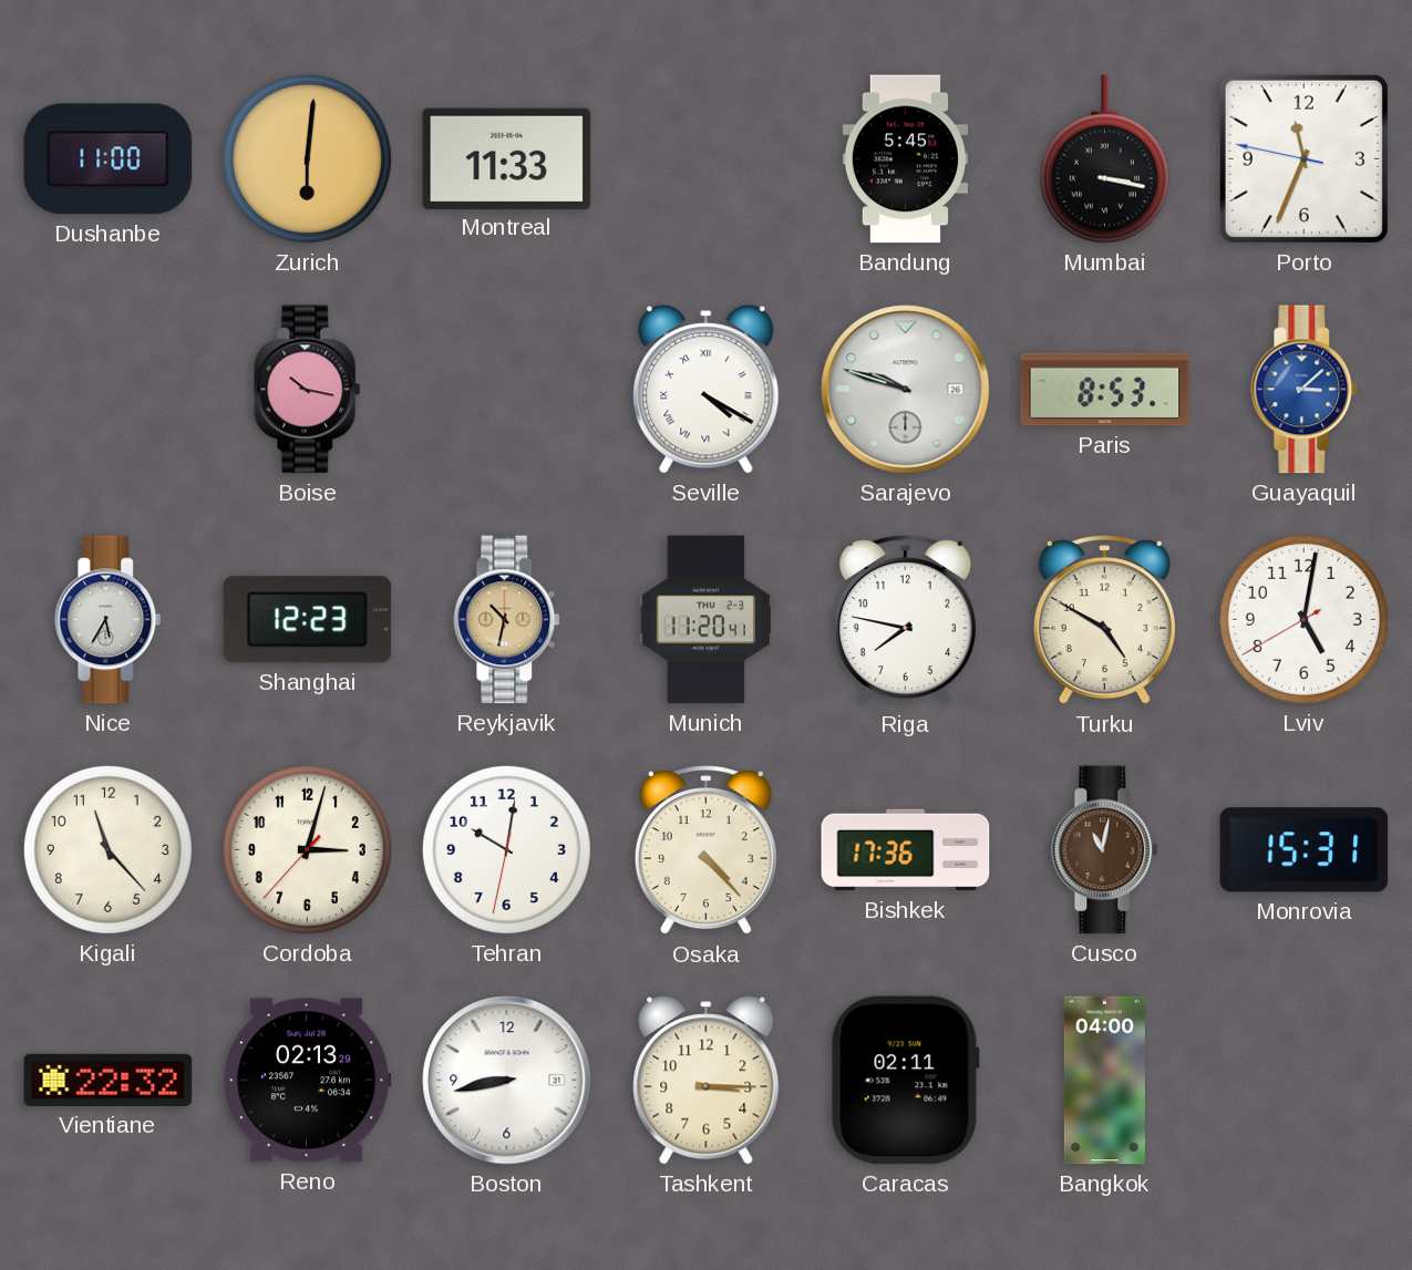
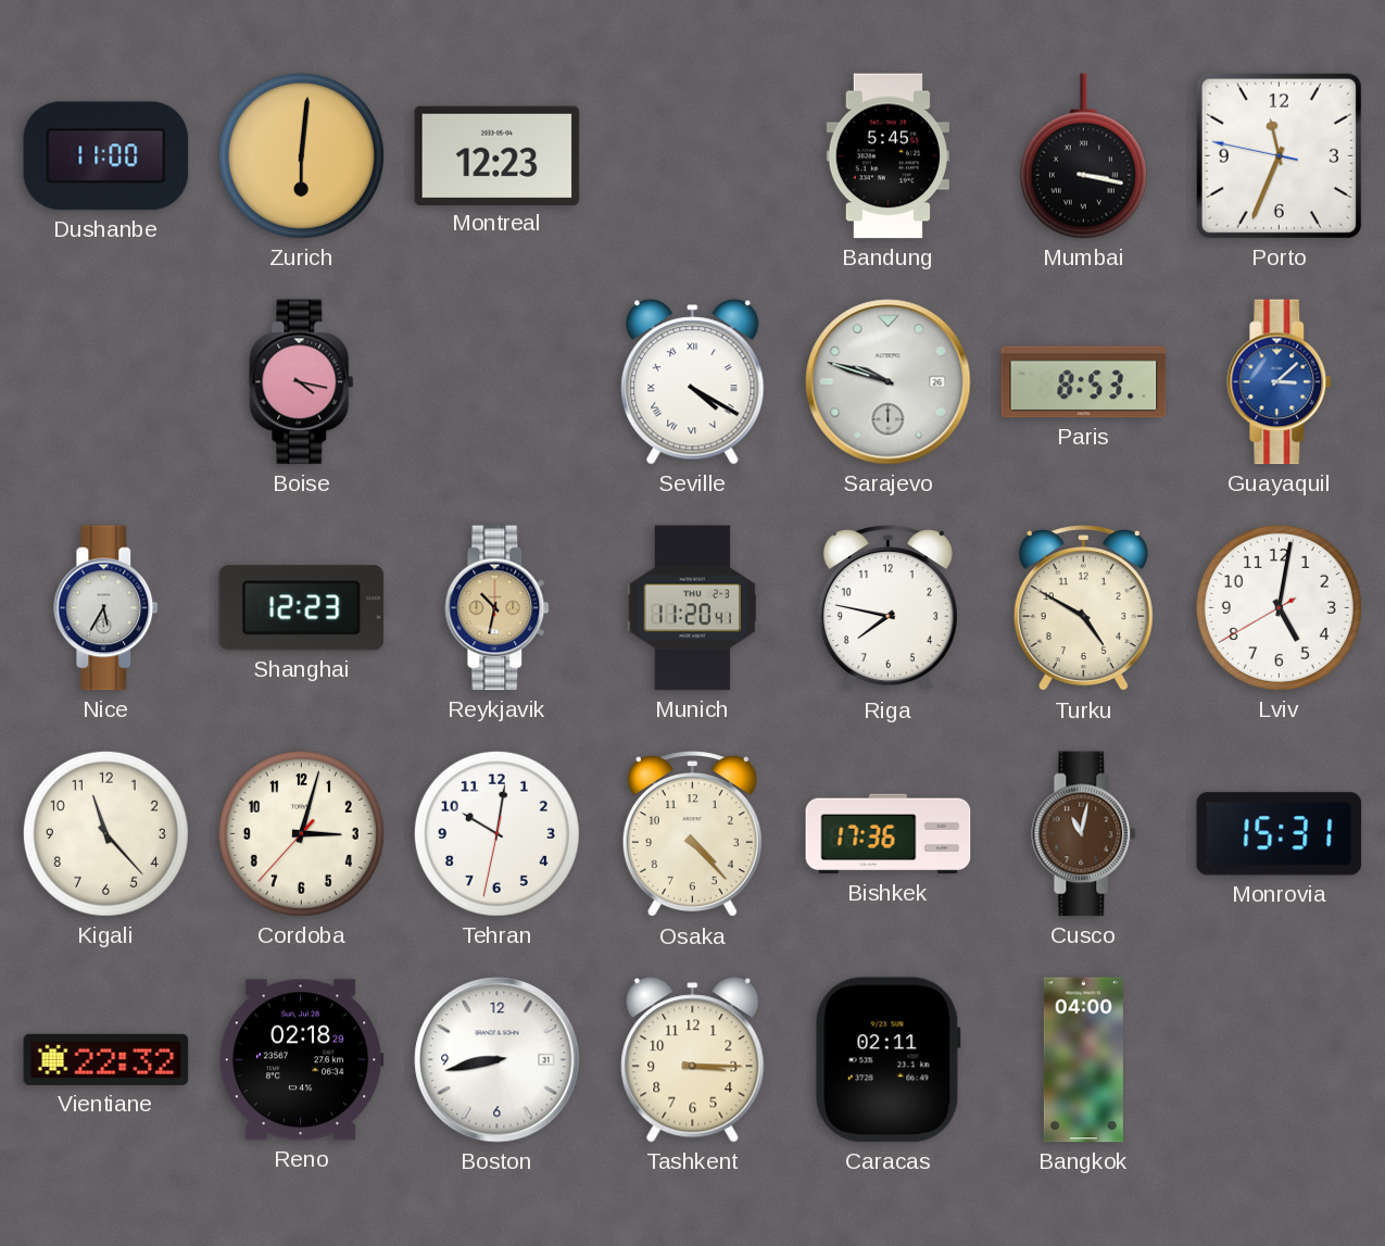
Montreal: 11:33 -> 12:23
Boise: 10:17 -> 4:17
Reno: 02:13 -> 02:18
